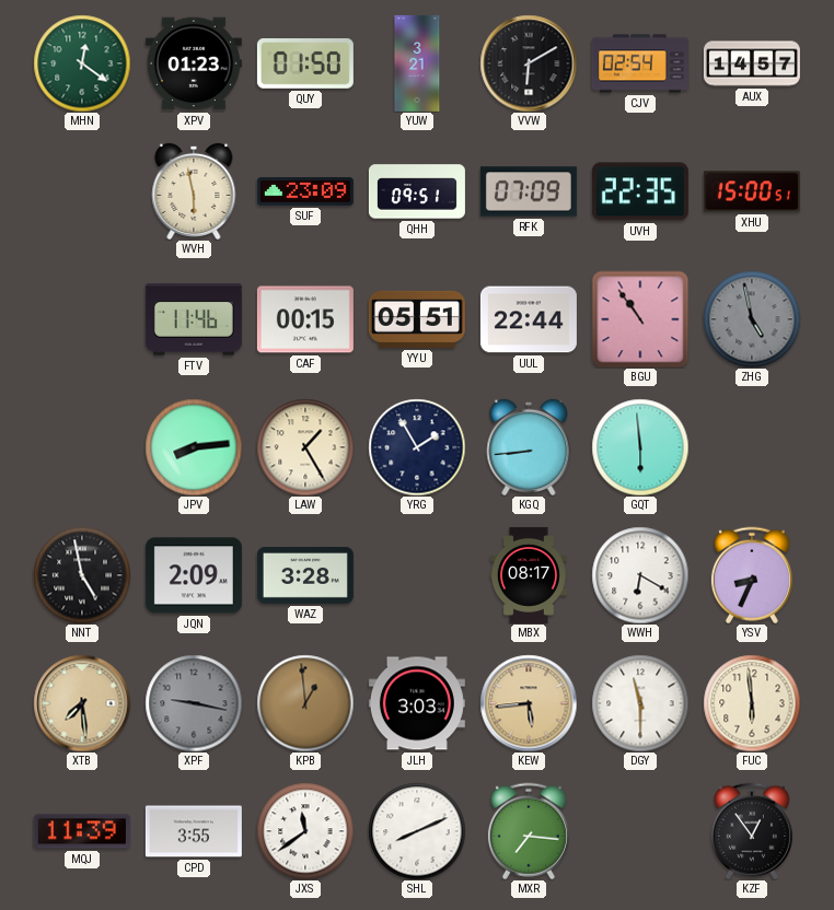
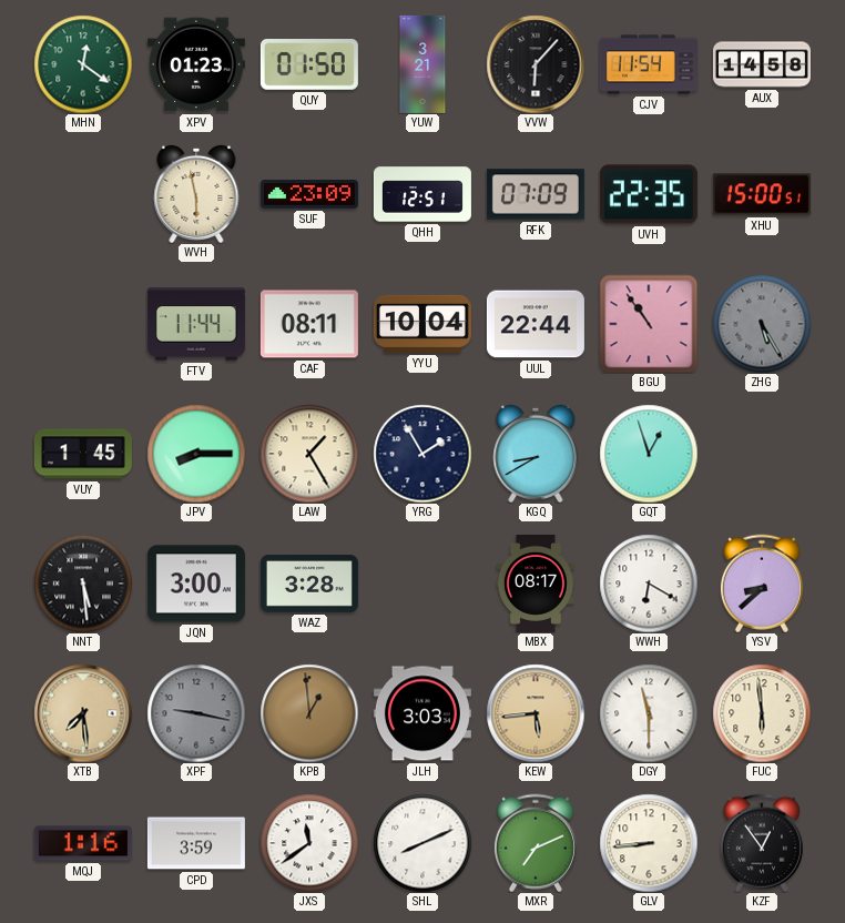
VVW: 6:10 -> 6:07
CJV: 02:54 -> 11:54
AUX: 14:57 -> 14:58
QHH: 09:51 -> 12:51
FTV: 11:46 -> 11:44
CAF: 00:15 -> 08:11
YYU: 05:51 -> 10:04
ZHG: 4:58 -> 5:25
VUY: none -> 1:45
JPV: 8:14 -> 8:15
KGQ: 8:44 -> 8:40
GQT: 5:59 -> 12:57
NNT: 4:58 -> 5:29
JQN: 2:09 -> 3:00
YSV: 8:34 -> 8:38
MQJ: 11:39 -> 1:16
CPD: 3:55 -> 3:59
MXR: 7:16 -> 7:11
GLV: none -> 8:44
